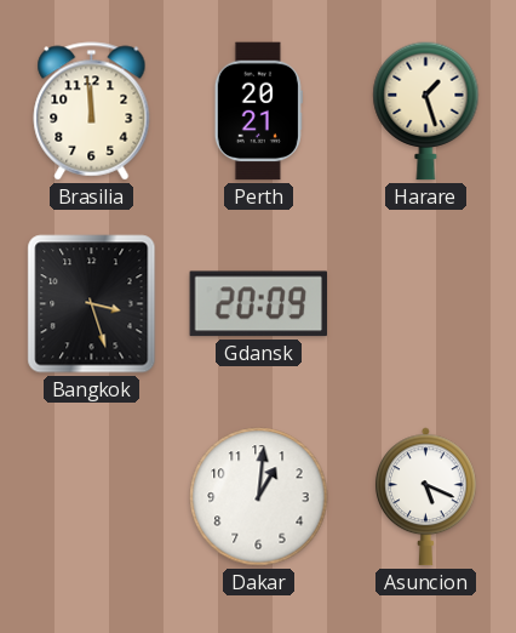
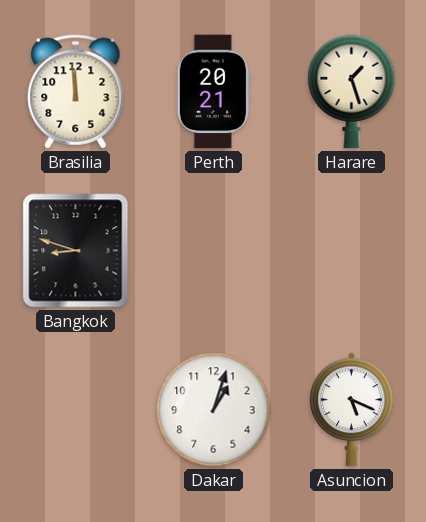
Bangkok: 3:27 -> 8:48
Gdansk: 20:09 -> none
Dakar: 1:01 -> 1:03
